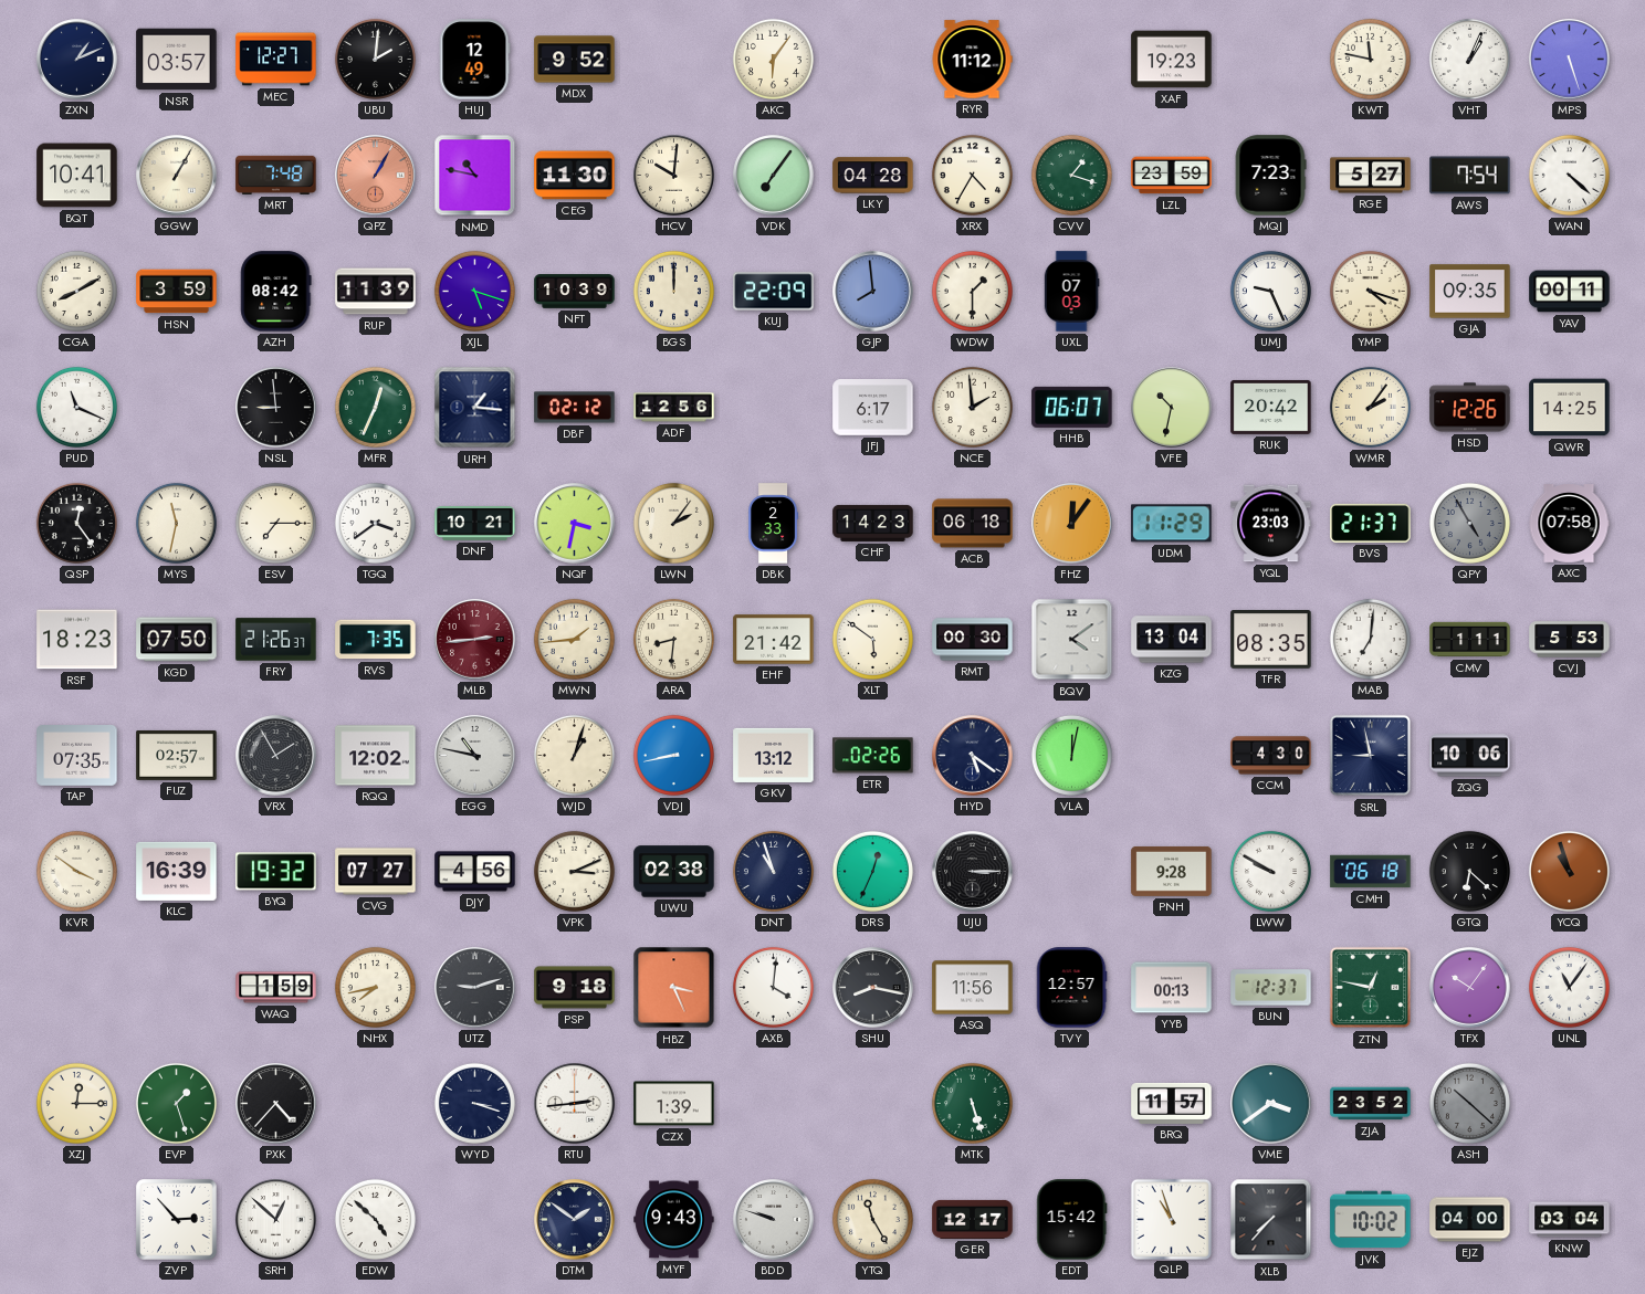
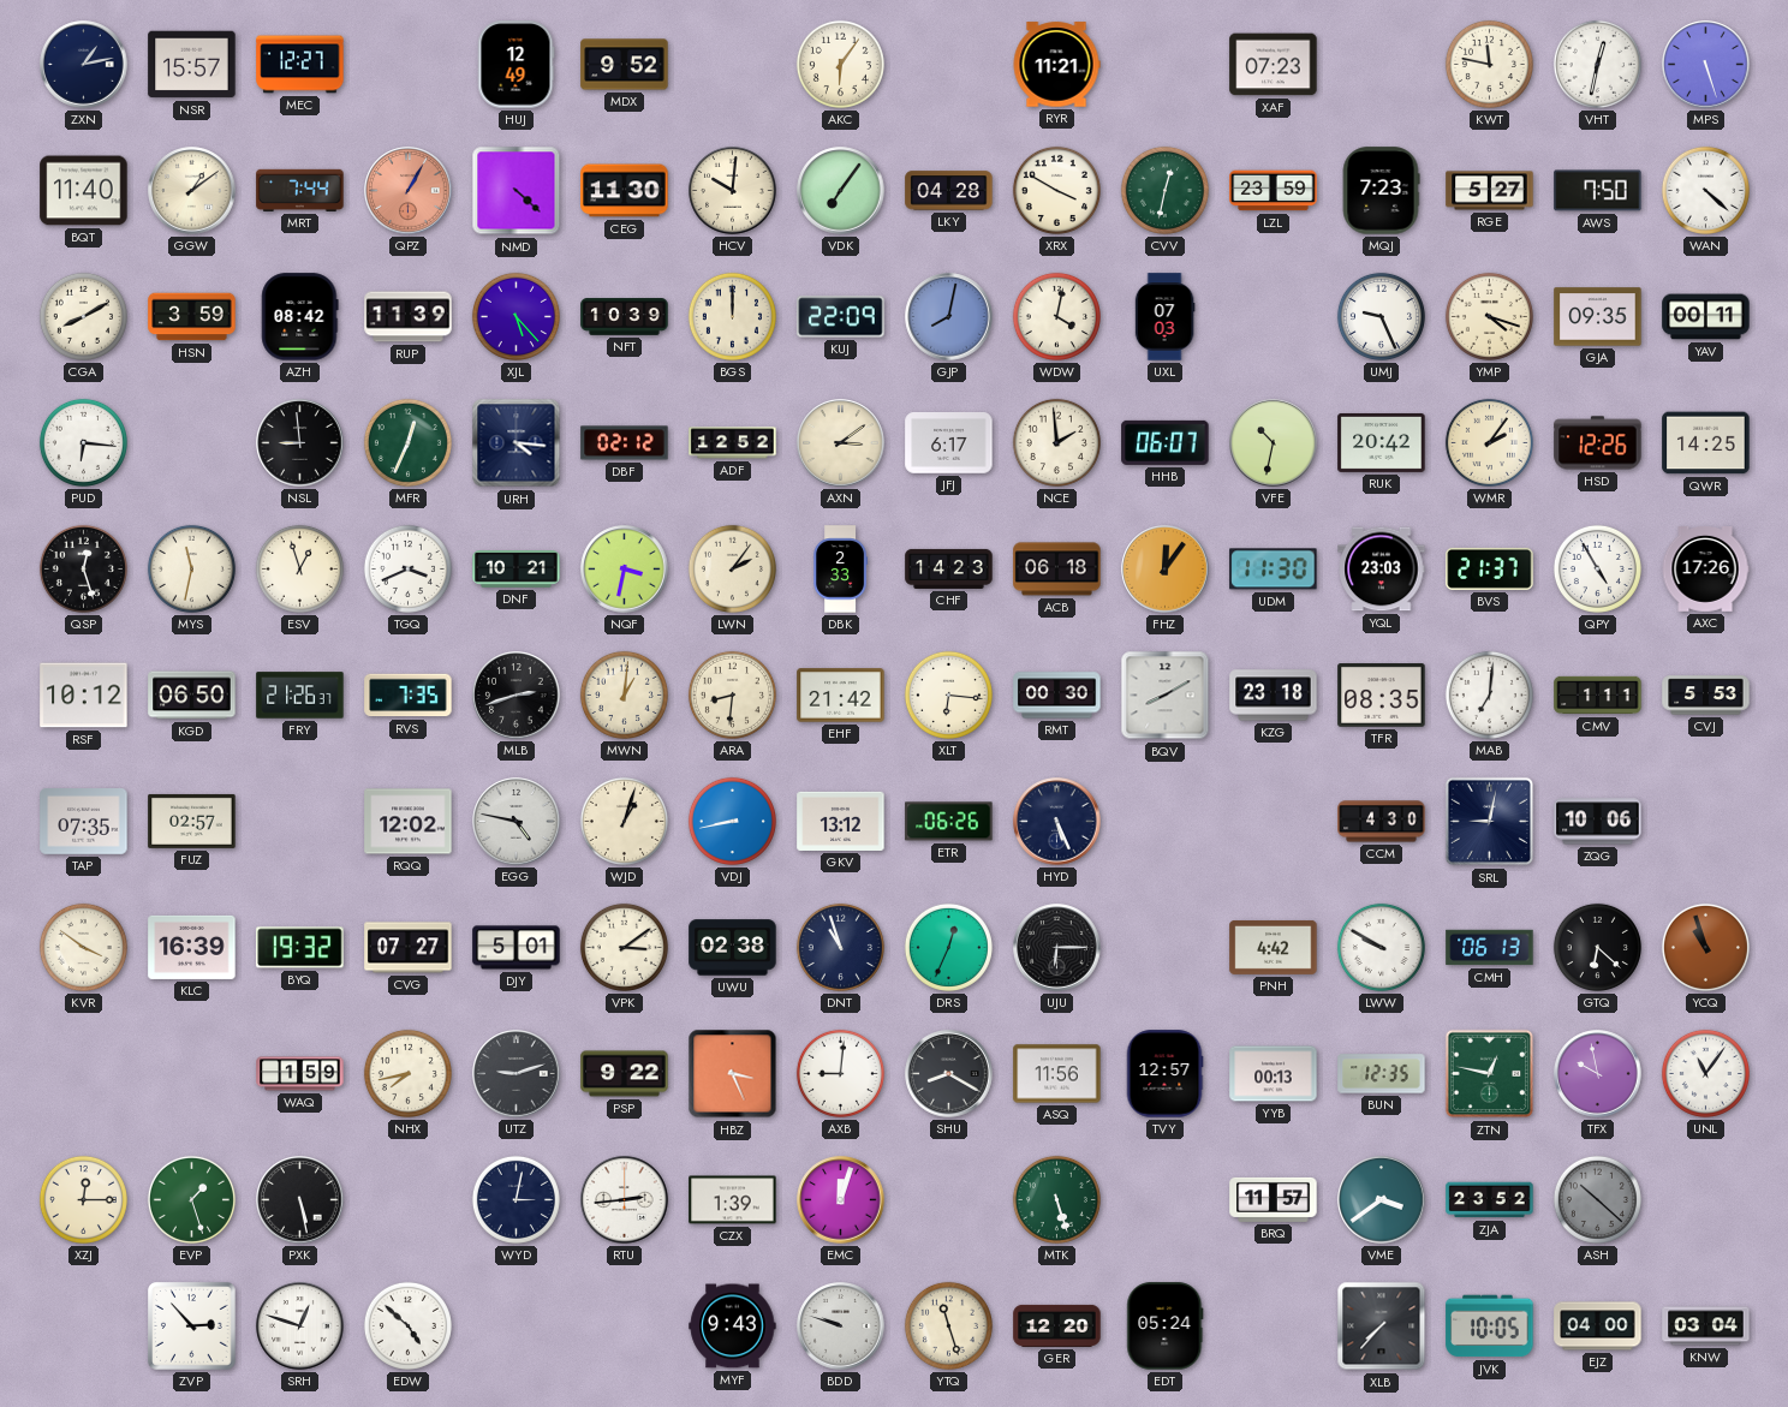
ZXN: 1:11 -> 1:13
NSR: 03:57 -> 15:57
UBU: 2:01 -> none
RYR: 11:12 -> 11:21
XAF: 19:23 -> 07:23
VHT: 1:04 -> 12:32
BQT: 10:41 -> 11:40
GGW: 1:05 -> 1:09
MRT: 7:48 -> 7:44
NMD: 10:47 -> 4:22
XRX: 4:35 -> 3:50
CVV: 1:18 -> 12:32
AWS: 7:54 -> 7:50
XJL: 5:18 -> 5:23
GJP: 7:59 -> 8:02
WDW: 1:30 -> 4:02
PUD: 11:19 -> 6:16
URH: 1:16 -> 4:16
ADF: 12:56 -> 12:52
AXN: none -> 3:09
QSP: 12:24 -> 12:27
ESV: 7:15 -> 12:57
TGQ: 3:39 -> 3:41
UDM: 11:29 -> 11:30
QPY dial: grey -> white
AXC: 07:58 -> 17:26
RSF: 18:23 -> 10:12
KGD: 07:50 -> 06:50
MLB: 2:44 -> 2:42
MLB dial: burgundy -> black
MWN: 1:44 -> 1:01
XLT: 5:51 -> 6:16
BQV: 4:09 -> 8:10
KZG: 13:04 -> 23:18
VRX: 1:55 -> none
EGG: 10:47 -> 4:47
ETR: 02:26 -> 06:26
HYD: 5:21 -> 5:26
VLA: 12:02 -> none
SRL: 8:58 -> 9:02
DJY: 4:56 -> 5:01
VPK: 3:11 -> 3:09
UJU: 3:15 -> 6:15
PNH: 9:28 -> 4:42
CMH: 06:18 -> 06:13
PSP: 9:18 -> 9:22
AXB: 4:01 -> 9:01
SHU: 8:17 -> 8:20
BUN: 12:37 -> 12:35
TFX: 10:06 -> 9:58
PXK: 4:37 -> 5:28
WYD: 3:18 -> 3:02
EMC: none -> 12:03
SRH: 12:52 -> 12:48
DTM: 1:51 -> none
YTQ: 11:25 -> 11:27
GER: 12:17 -> 12:20
EDT: 15:42 -> 05:24
QLP: 10:57 -> none
JVK: 10:02 -> 10:05
